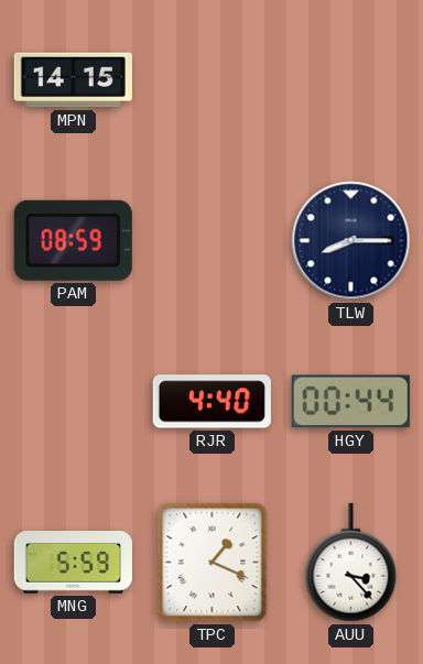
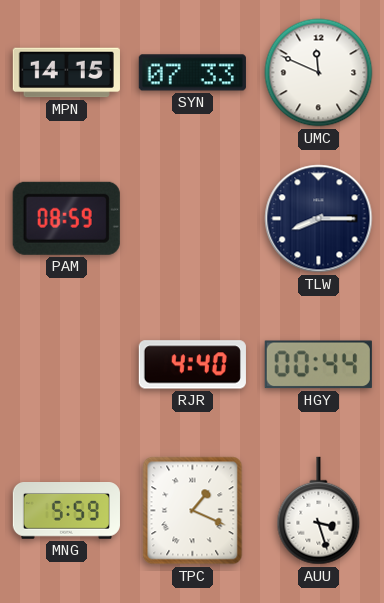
SYN: none -> 07:33
UMC: none -> 11:49
AUU: 3:23 -> 3:27
